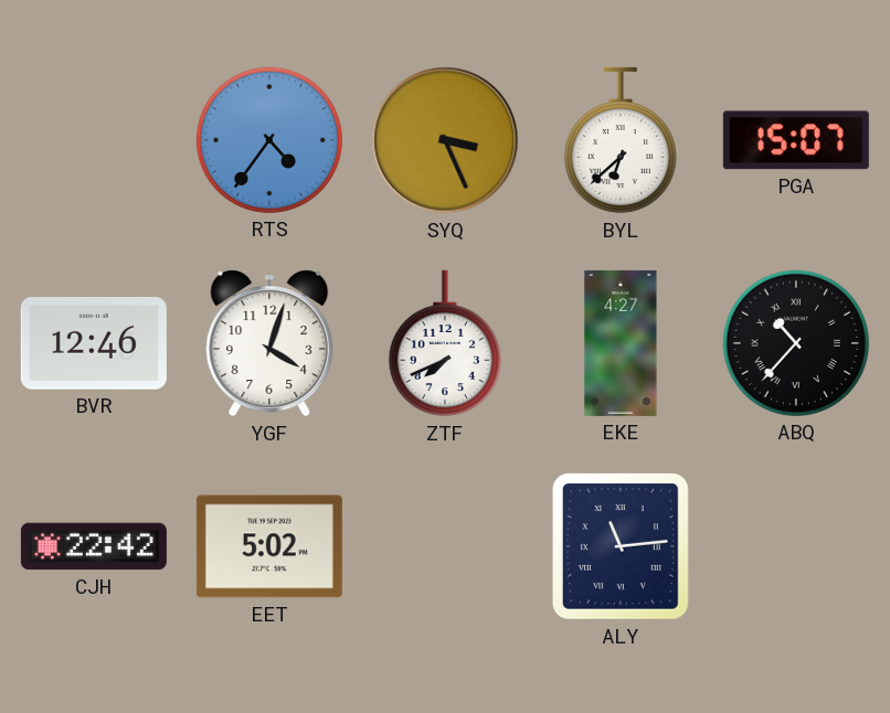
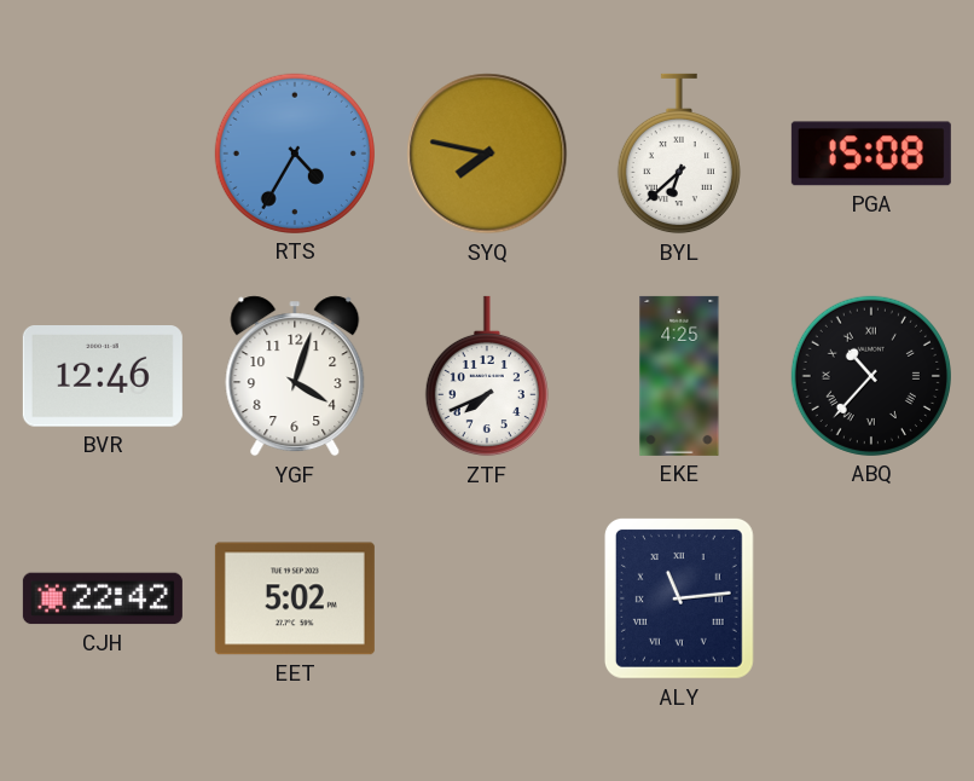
RTS: 4:36 -> 4:35
SYQ: 3:26 -> 7:47
PGA: 15:07 -> 15:08
EKE: 4:27 -> 4:25
